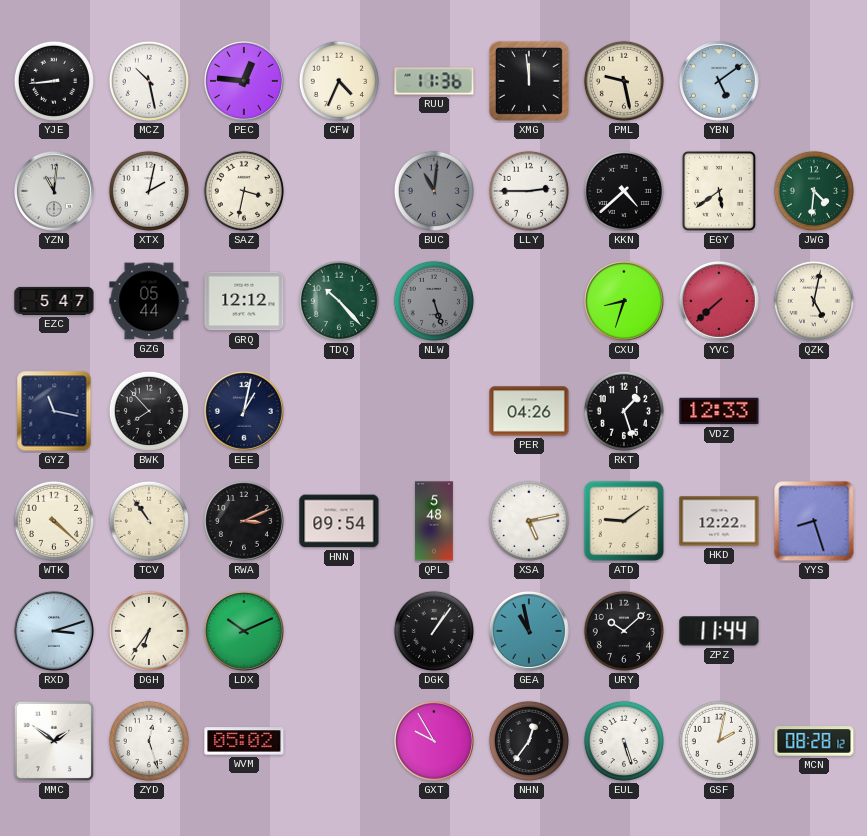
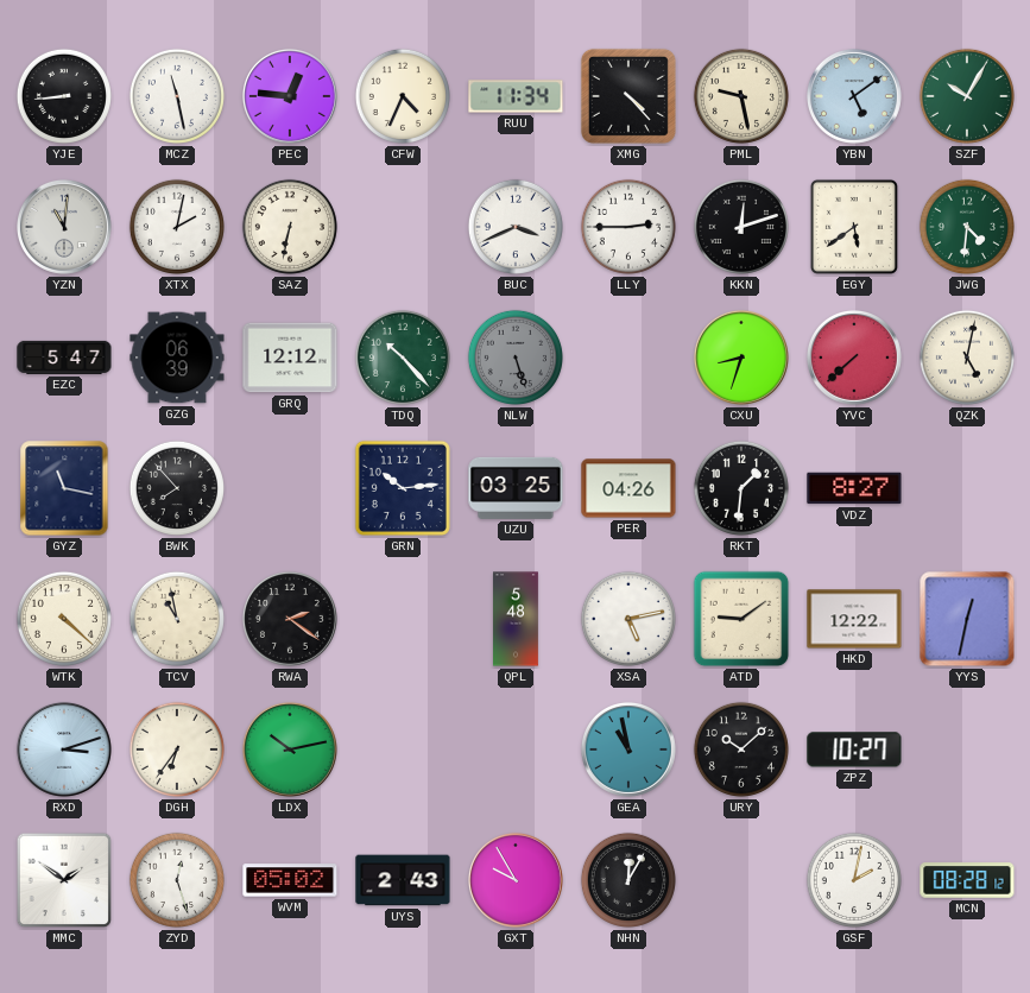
MCZ: 10:28 -> 11:28
RUU: 11:36 -> 11:34
XMG: 11:59 -> 4:23
SZF: none -> 10:05
SAZ: 3:32 -> 6:32
BUC: 11:01 -> 3:41
BUC dial: grey -> white
KKN: 4:38 -> 12:12
GZG: 05:44 -> 06:39
EEE: 1:02 -> none
GRN: none -> 10:14
UZU: none -> 03:25
RKT: 1:27 -> 1:31
VDZ: 12:33 -> 8:27
TCV: 10:54 -> 10:58
RWA: 3:11 -> 2:21
HNN: 09:54 -> none
YYS: 8:27 -> 12:32
LDX: 10:11 -> 10:13
DGK: 1:06 -> none
ZPZ: 11:44 -> 10:27
UYS: none -> 2:43
NHN: 12:36 -> 12:05
EUL: 5:27 -> none
